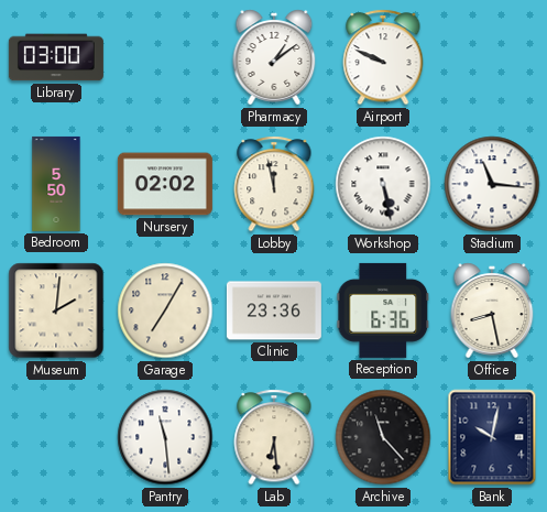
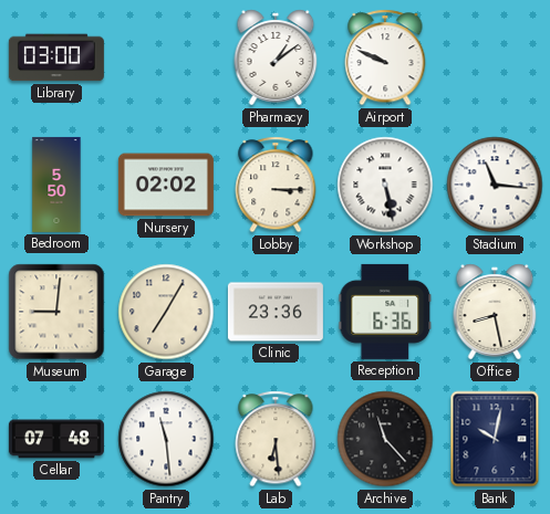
Lobby: 11:58 -> 3:15
Museum: 2:01 -> 9:01
Cellar: none -> 07:48
